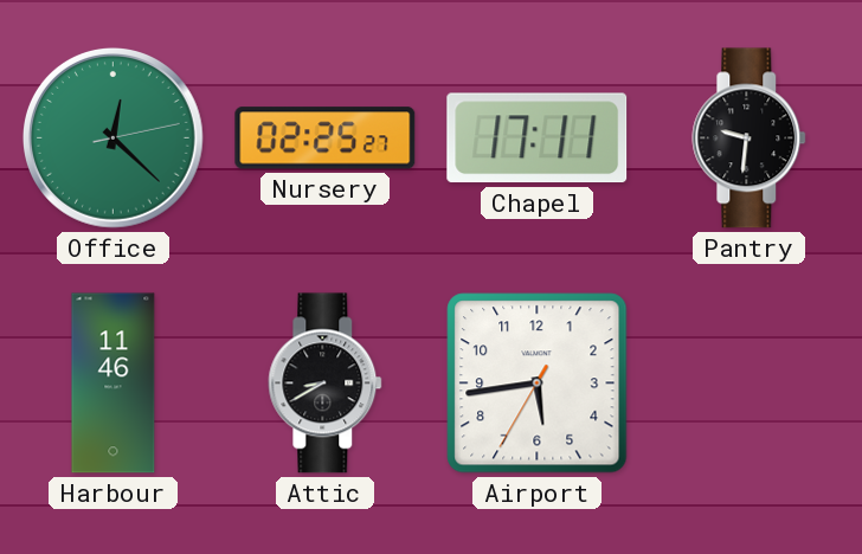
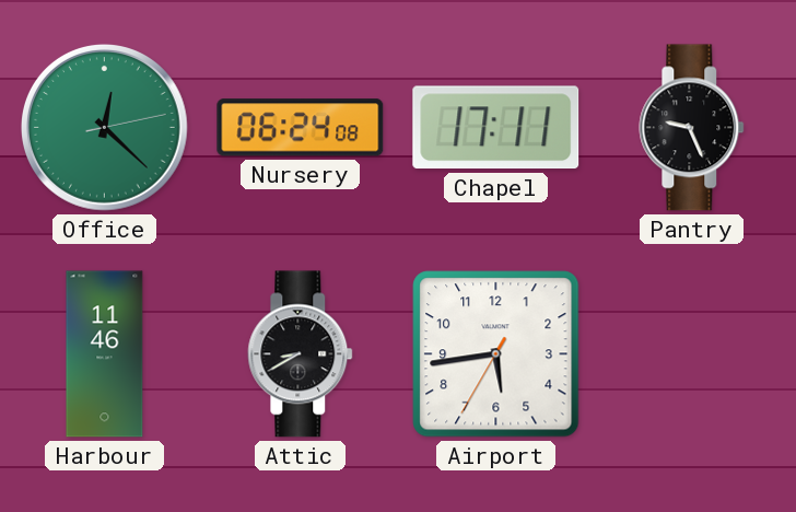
Nursery: 02:25 -> 06:24
Pantry: 9:31 -> 9:26
